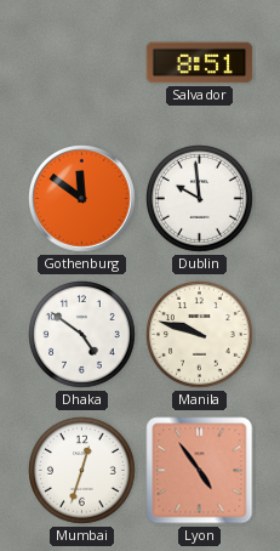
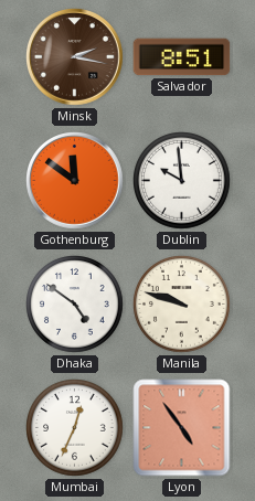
Minsk: none -> 2:17
Mumbai: 12:33 -> 12:34
